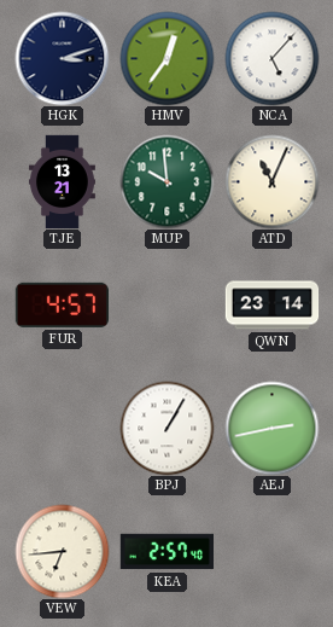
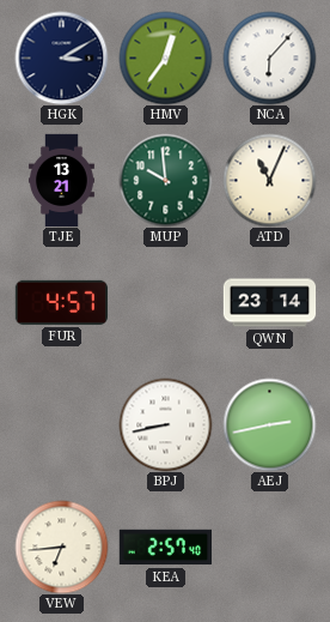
HGK: 3:12 -> 3:10
NCA: 5:07 -> 6:07
BPJ: 1:05 -> 8:43
